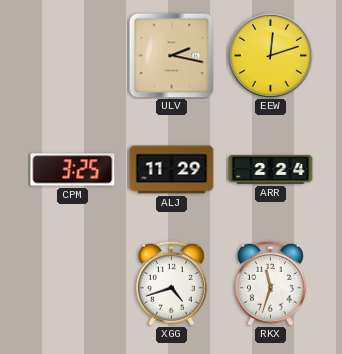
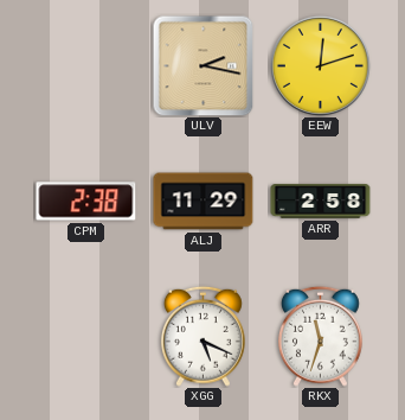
CPM: 3:25 -> 2:38
ARR: 2:24 -> 2:58
XGG: 4:42 -> 5:19
